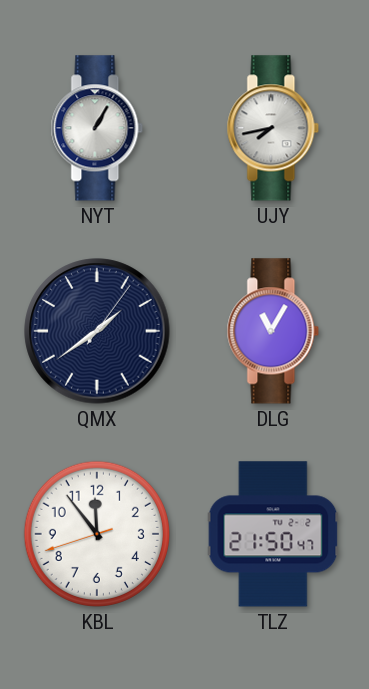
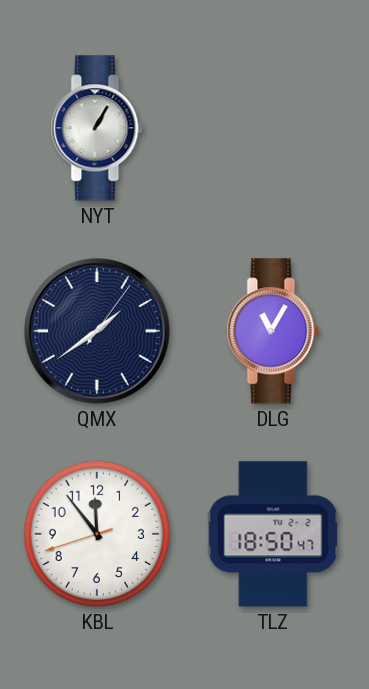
UJY: 7:43 -> none
TLZ: 21:50 -> 18:50
